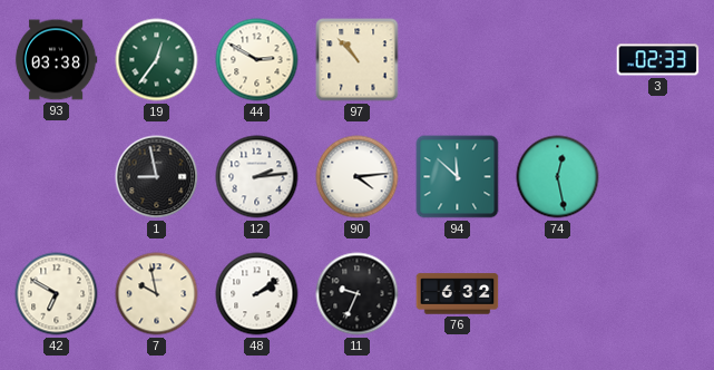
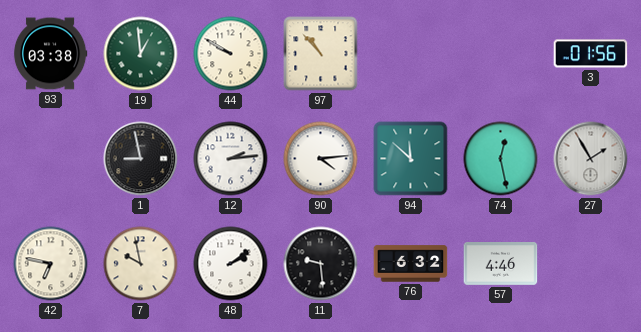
19: 12:36 -> 12:59
44: 2:50 -> 9:50
3: 02:33 -> 01:56
27: none -> 1:55
42: 6:50 -> 6:47
11: 9:34 -> 9:29
57: none -> 4:46
